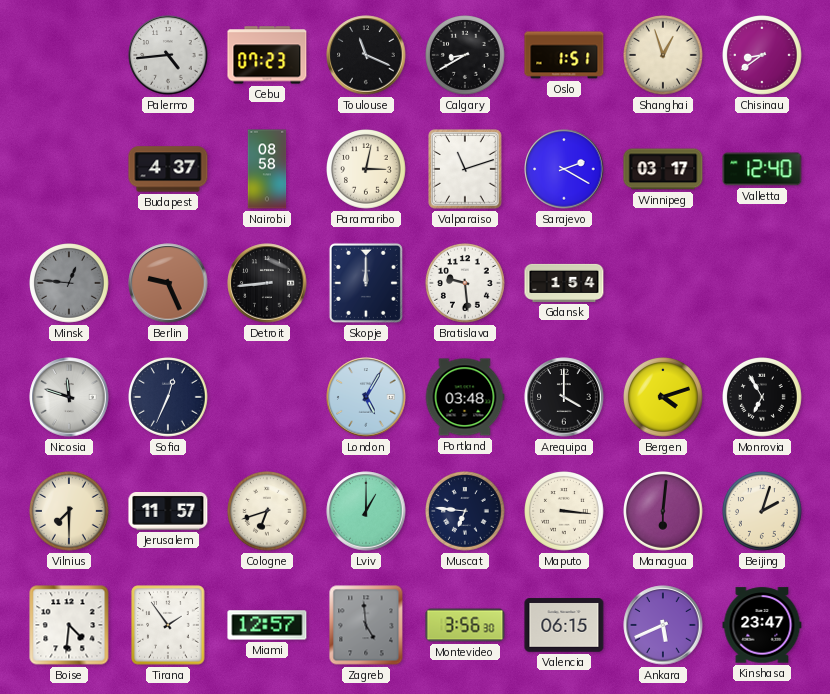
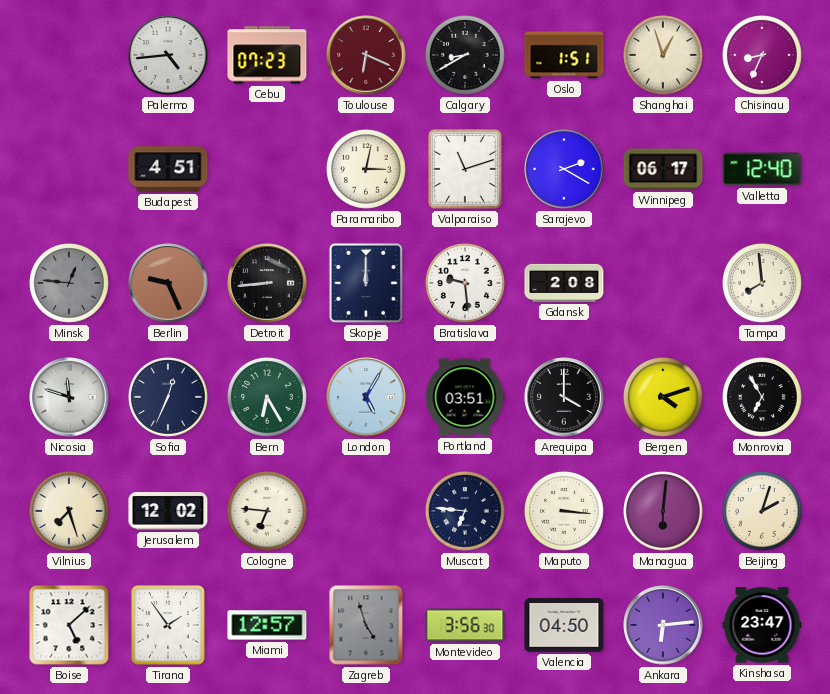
Toulouse: 11:19 -> 6:19
Toulouse dial: black -> burgundy
Chisinau: 8:39 -> 8:34
Budapest: 4:37 -> 4:51
Nairobi: 08:58 -> none
Winnipeg: 03:17 -> 06:17
Gdansk: 1:54 -> 2:08
Tampa: none -> 7:59
Bern: none -> 6:25
Portland: 03:48 -> 03:51
Vilnius: 7:30 -> 7:27
Jerusalem: 11:57 -> 12:02
Cologne: 6:42 -> 6:46
Lviv: 1:00 -> none
Boise: 4:31 -> 5:08
Zagreb: 4:59 -> 4:57
Valencia: 06:15 -> 04:50
Ankara: 5:41 -> 6:14
